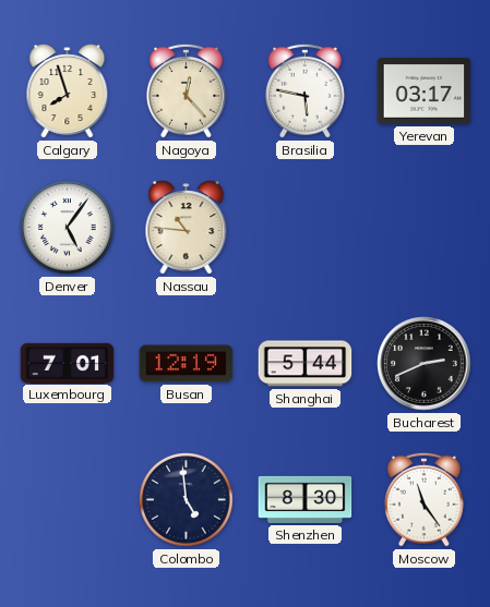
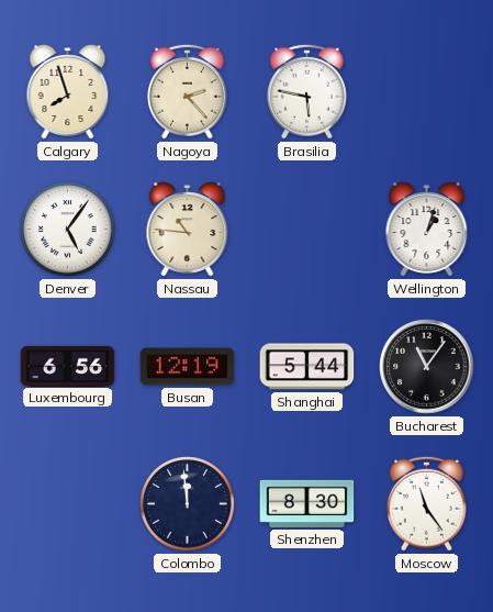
Nagoya: 12:23 -> 2:23
Yerevan: 03:17 -> none
Wellington: none -> 1:03
Luxembourg: 7:01 -> 6:56
Bucharest: 2:41 -> 11:06
Colombo: 4:59 -> 11:59
